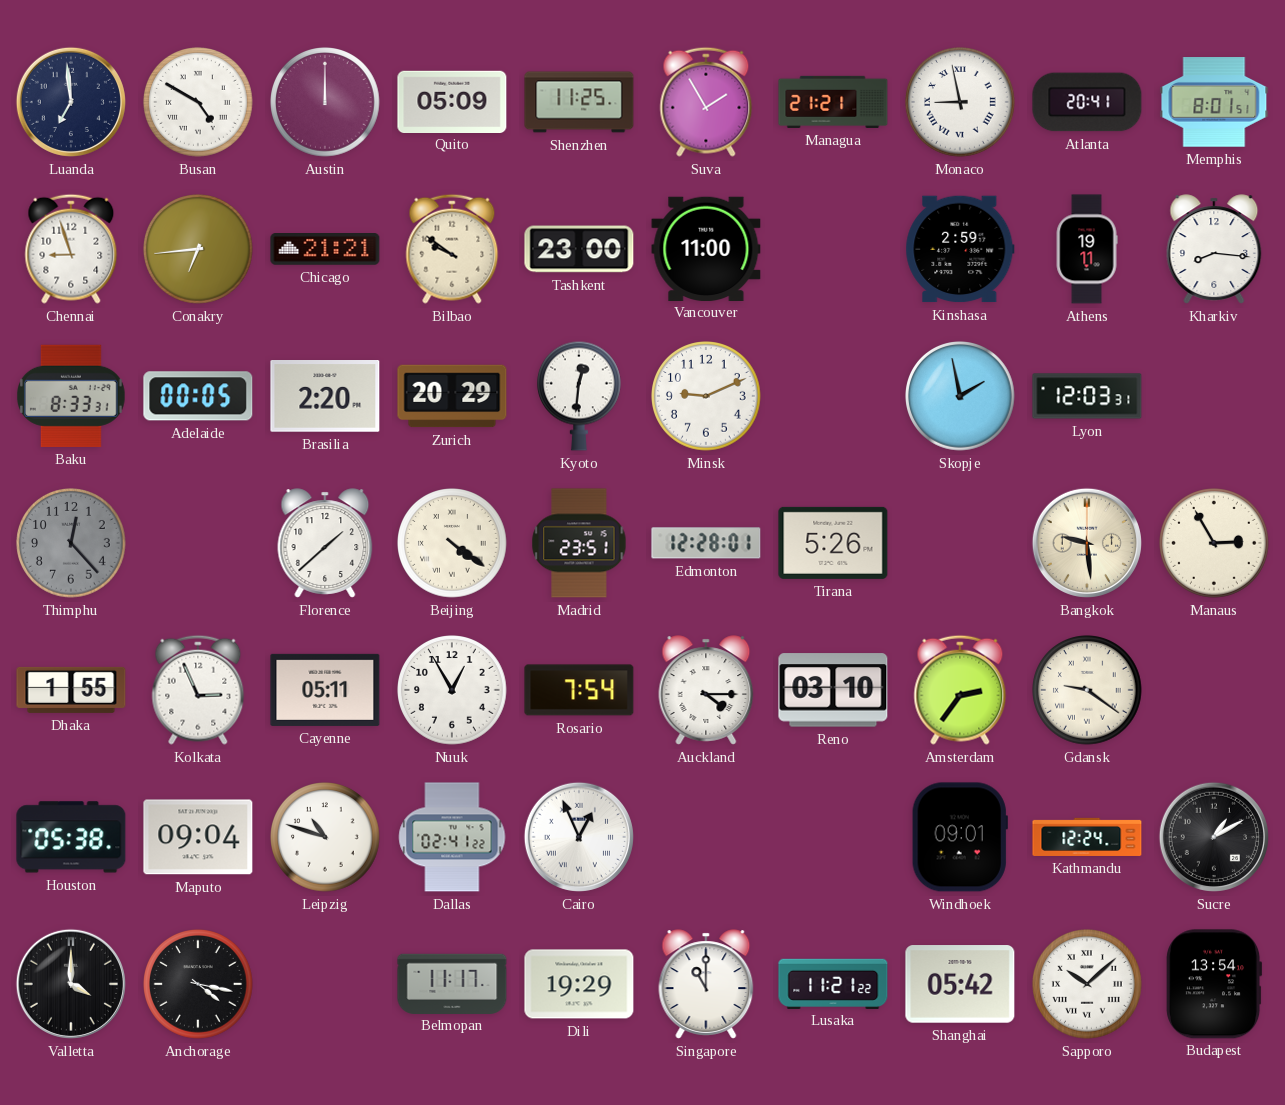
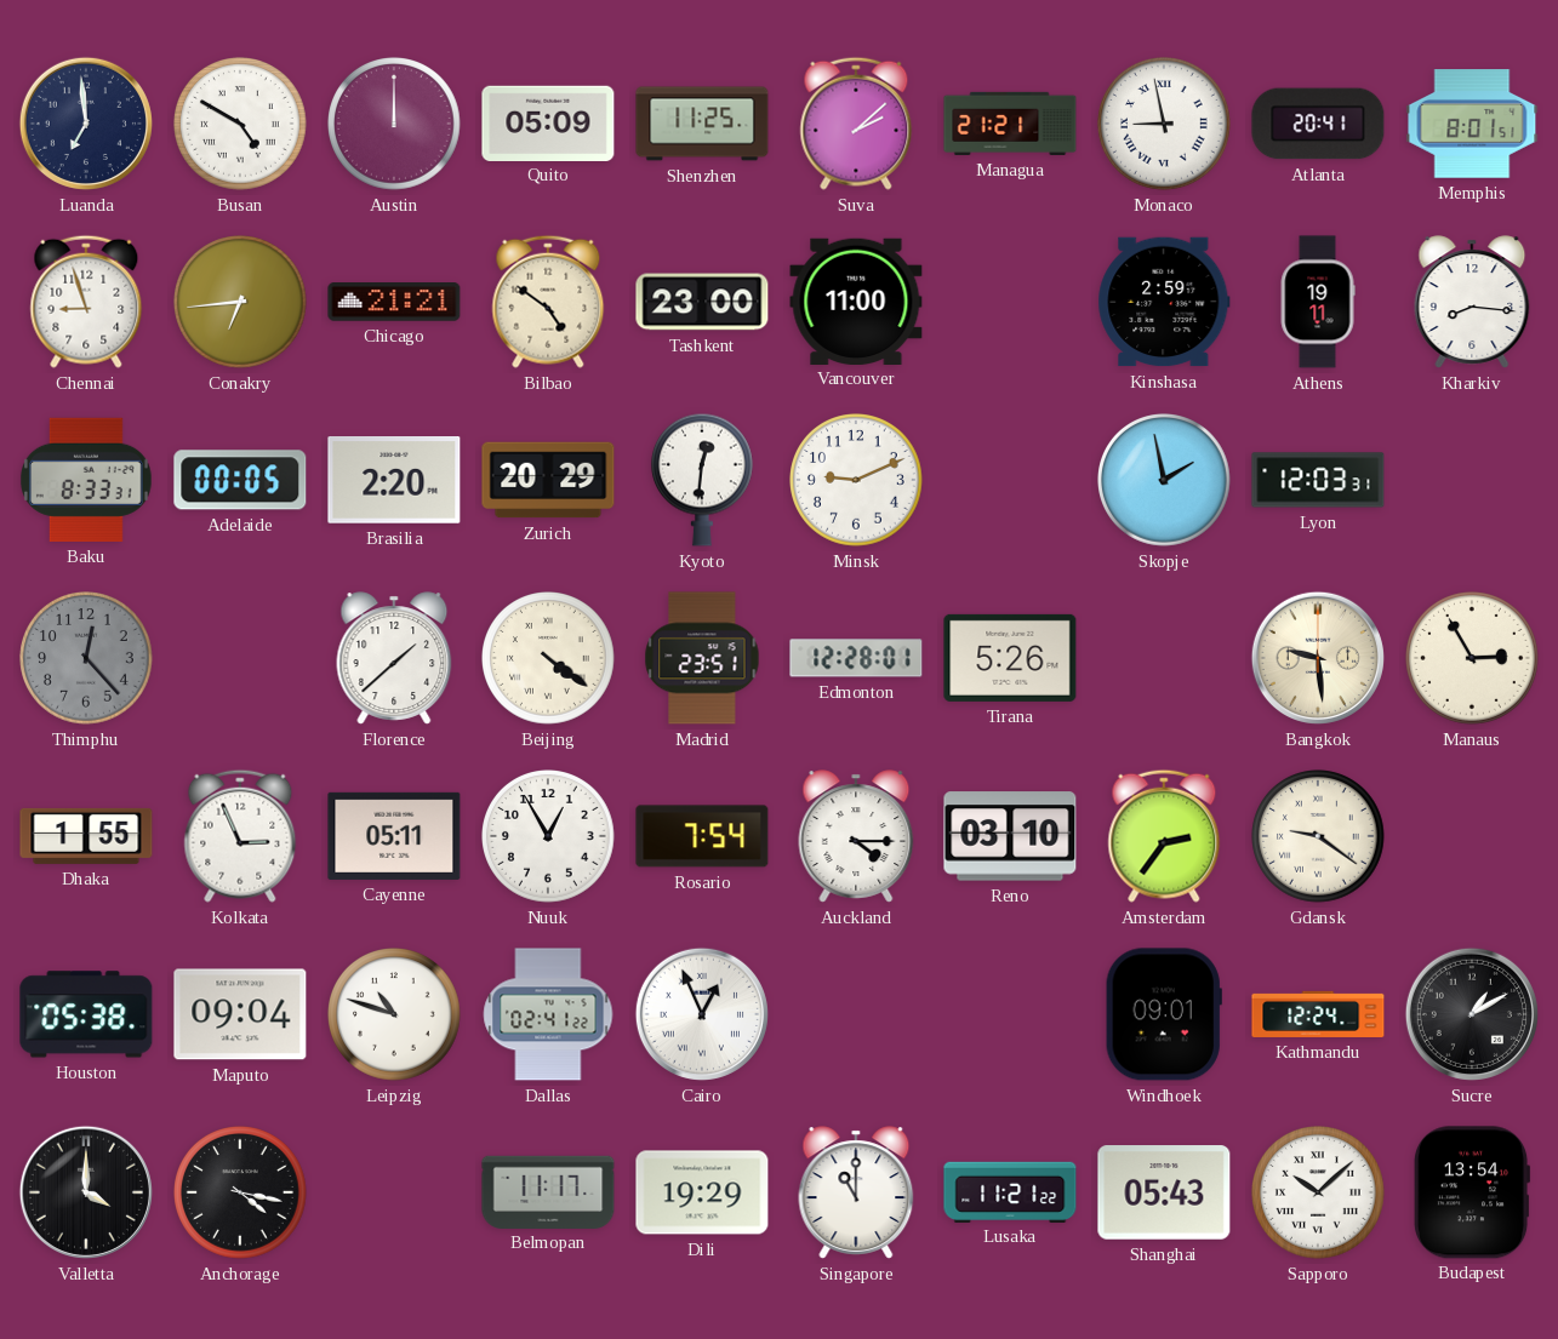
Suva: 1:55 -> 2:08
Bilbao: 9:51 -> 4:51
Shanghai: 05:42 -> 05:43
